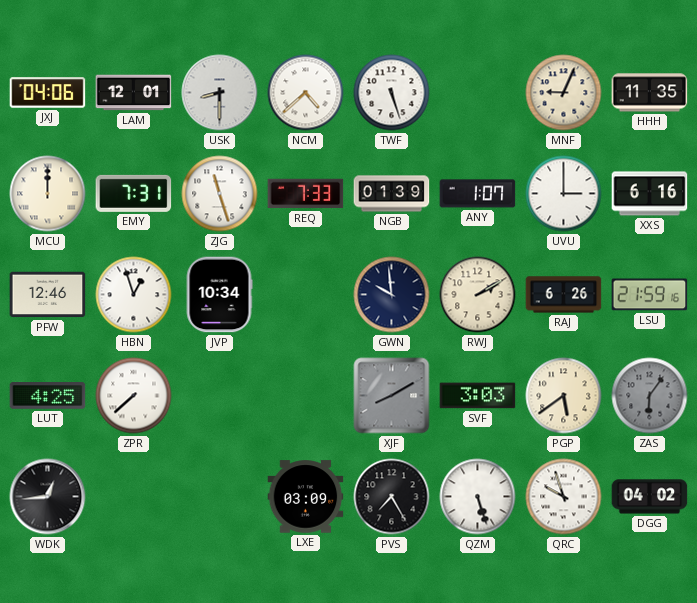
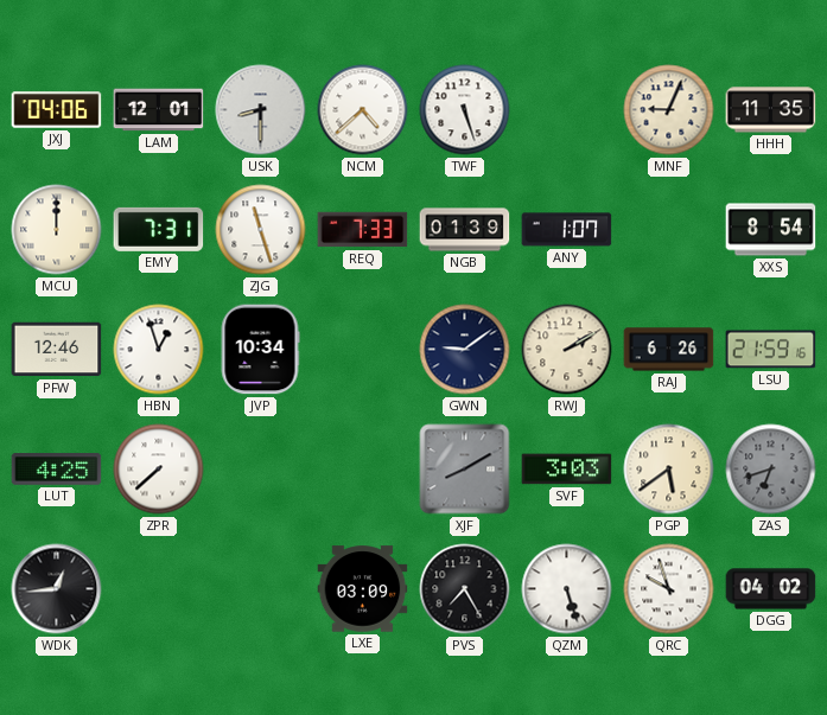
UVU: 3:00 -> none
XXS: 6:16 -> 8:54
GWN: 9:59 -> 9:09
ZAS: 6:06 -> 6:42
